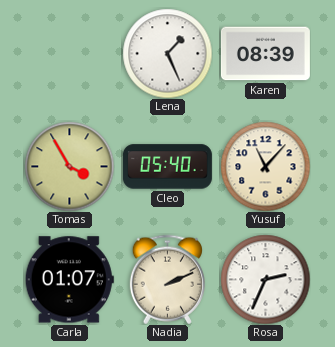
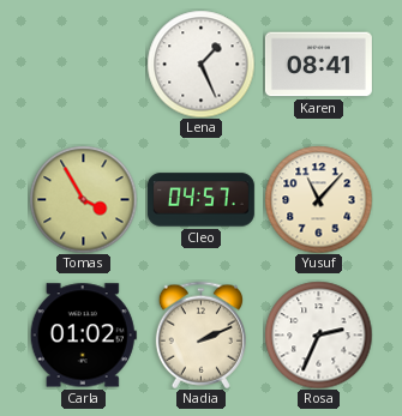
Karen: 08:39 -> 08:41
Cleo: 05:40 -> 04:57
Carla: 01:07 -> 01:02
